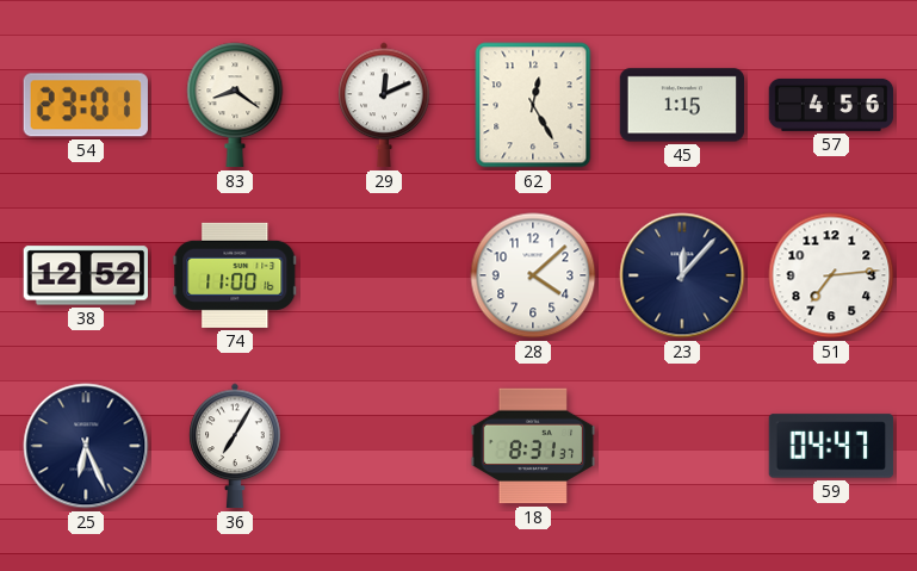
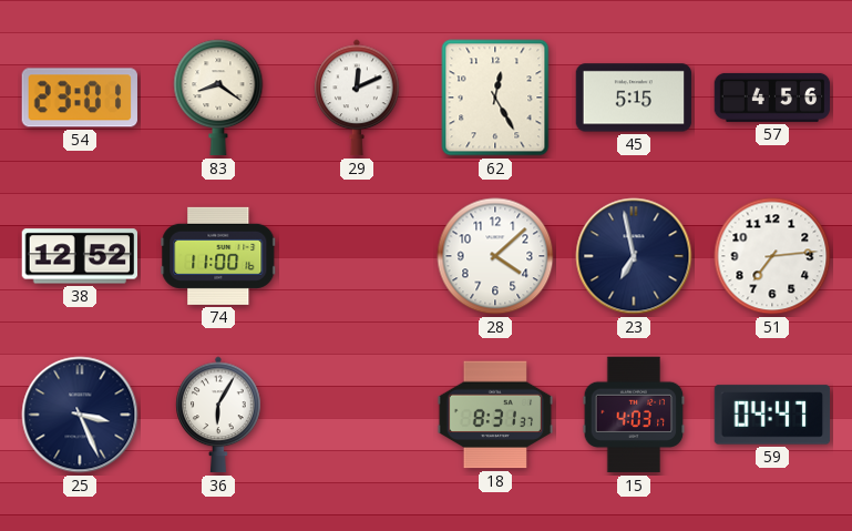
45: 1:15 -> 5:15
23: 12:07 -> 6:58
25: 6:26 -> 3:26
36: 7:05 -> 6:05
15: none -> 4:03
